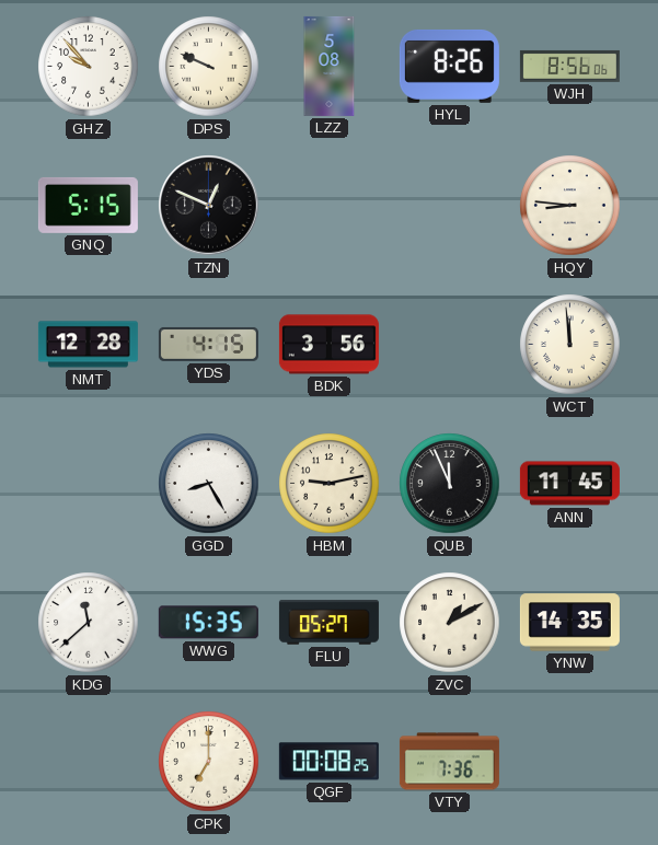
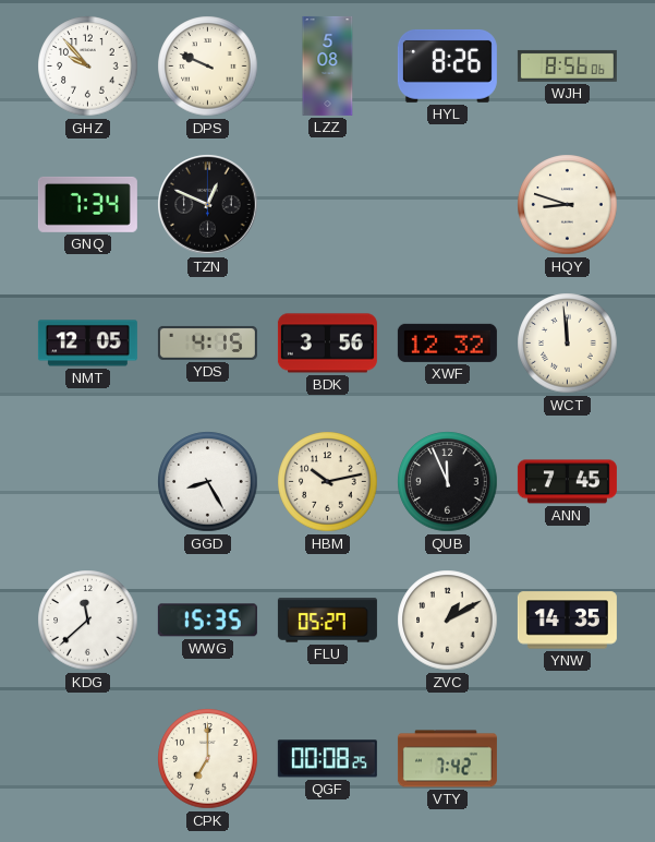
GNQ: 5:15 -> 7:34
HQY: 8:46 -> 8:48
NMT: 12:28 -> 12:05
XWF: none -> 12:32
HBM: 9:13 -> 10:13
ANN: 11:45 -> 7:45
VTY: 7:36 -> 7:42
